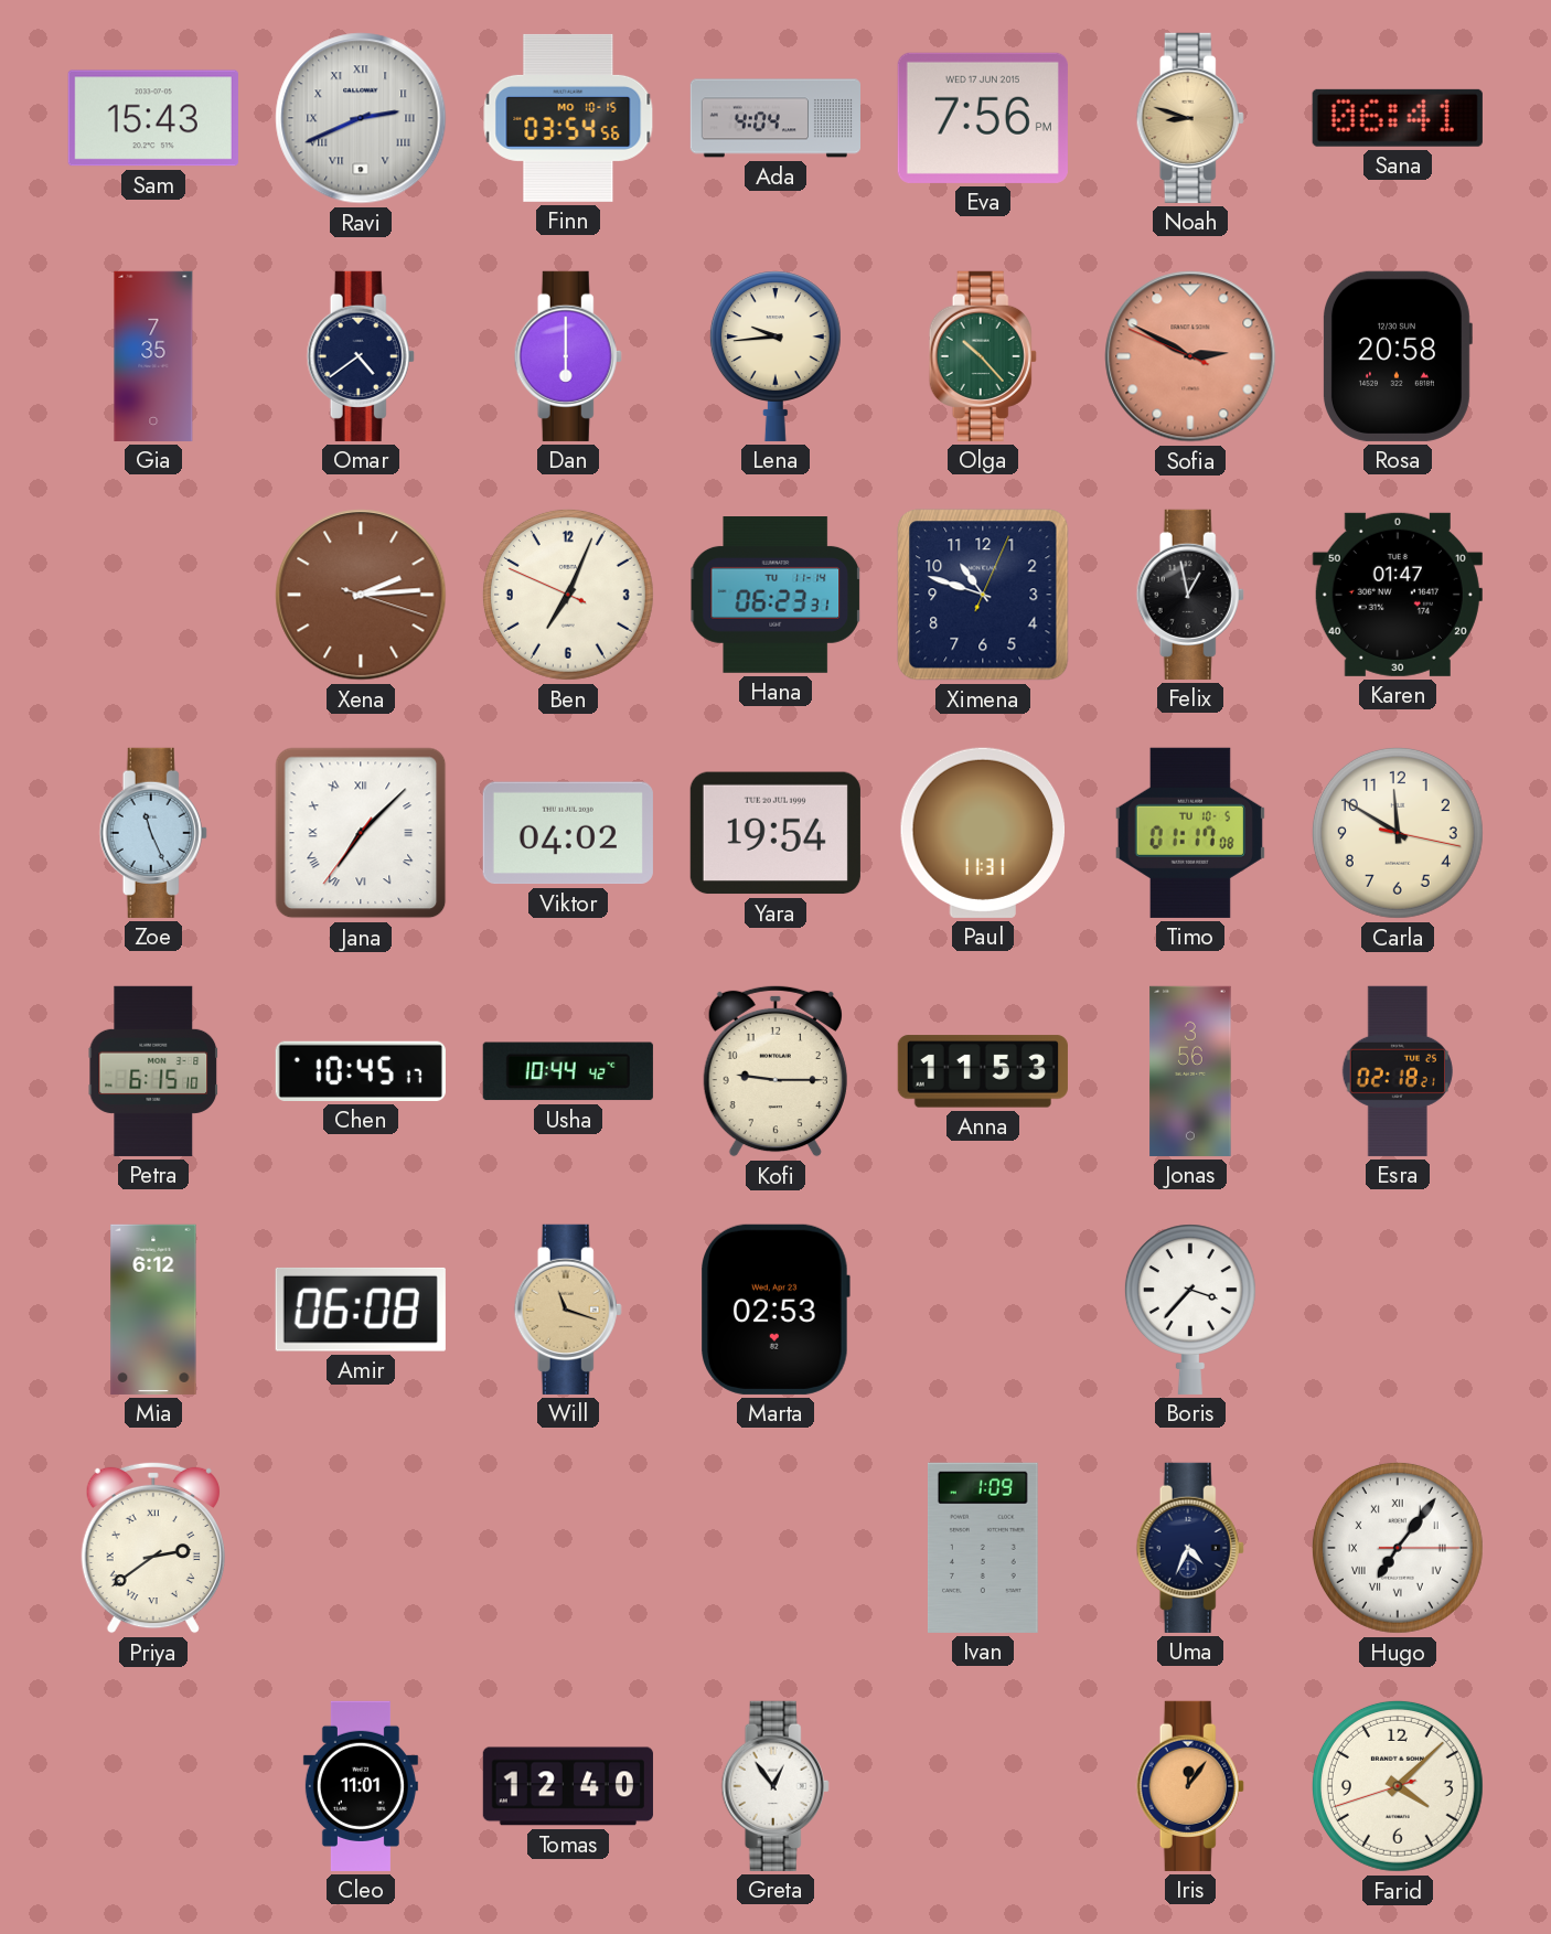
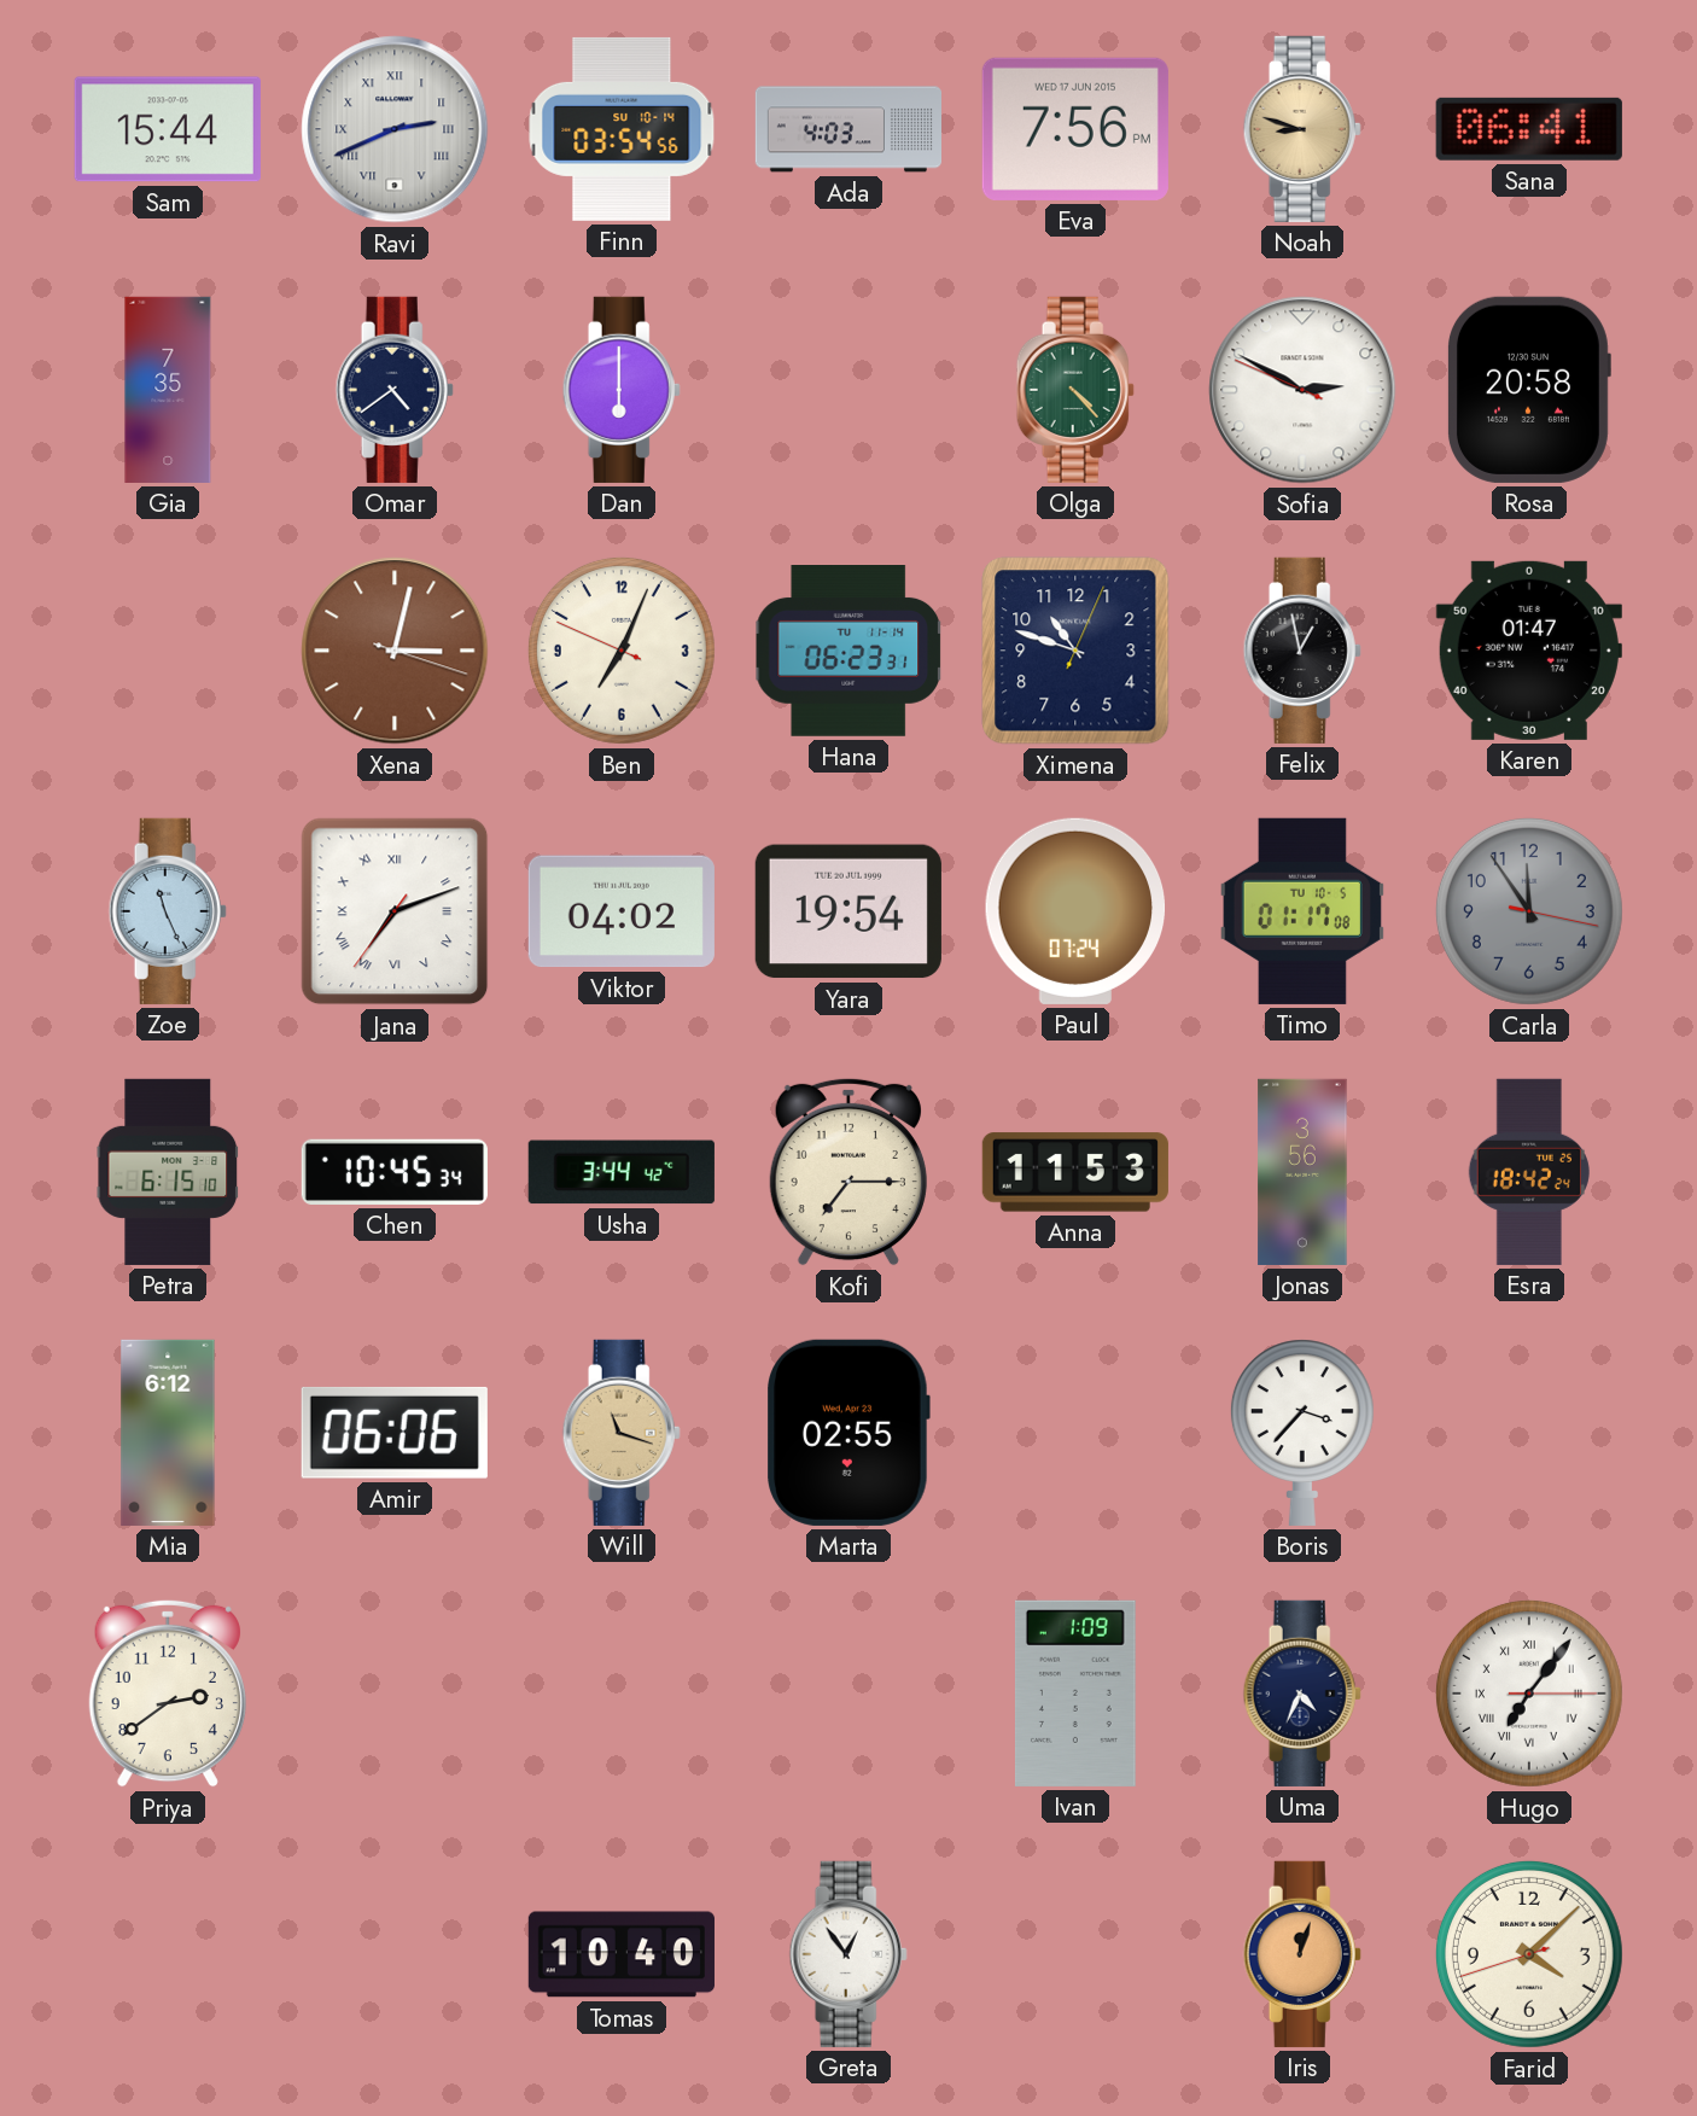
Sam: 15:43 -> 15:44
Finn date: MO 10-15 -> SU 10-14
Ada: 4:04 -> 4:03
Lena: 9:44 -> none
Olga: 10:23 -> 4:23
Sofia dial: salmon -> white
Xena: 2:14 -> 3:02
Jana: 7:07 -> 7:11
Paul: 11:31 -> 07:24
Carla: 11:50 -> 11:54
Carla dial: cream -> grey
Chen: 10:45:17 -> 10:45:34
Usha: 10:44 -> 3:44
Kofi: 9:15 -> 7:15
Esra: 02:18 -> 18:42
Amir: 06:08 -> 06:06
Marta: 02:53 -> 02:55
Priya numerals: Roman -> Arabic
Cleo: 11:01 -> none
Tomas: 12:40 -> 10:40
Iris: 12:06 -> 12:03
